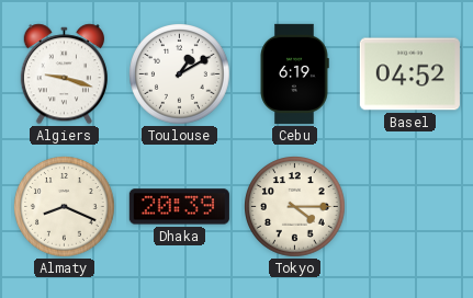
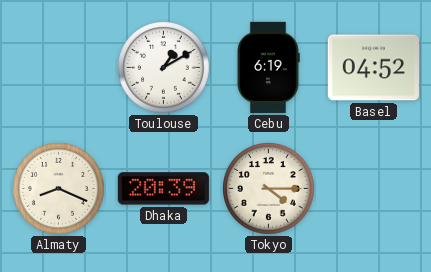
Algiers: 9:18 -> none
